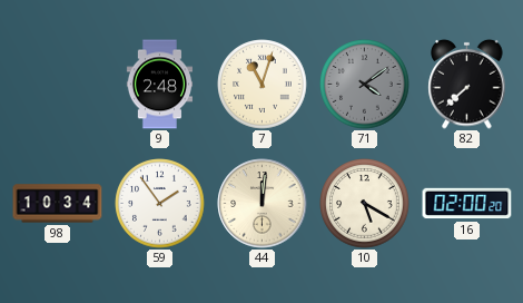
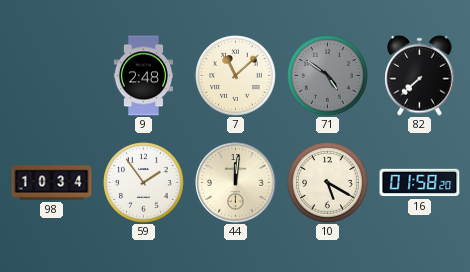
7: 11:03 -> 11:08
71: 4:09 -> 4:51
16: 02:00 -> 01:58
